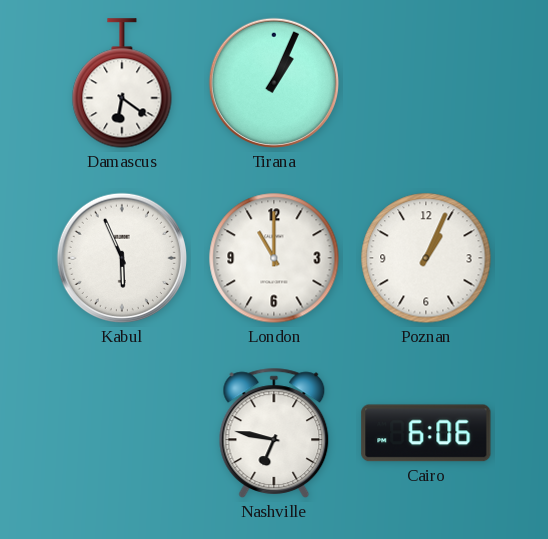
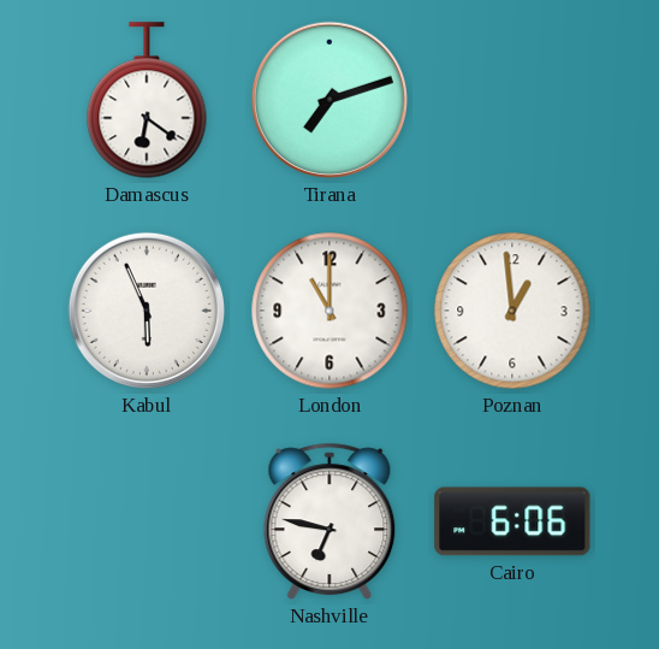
Tirana: 1:04 -> 7:12
Poznan: 1:04 -> 12:59
